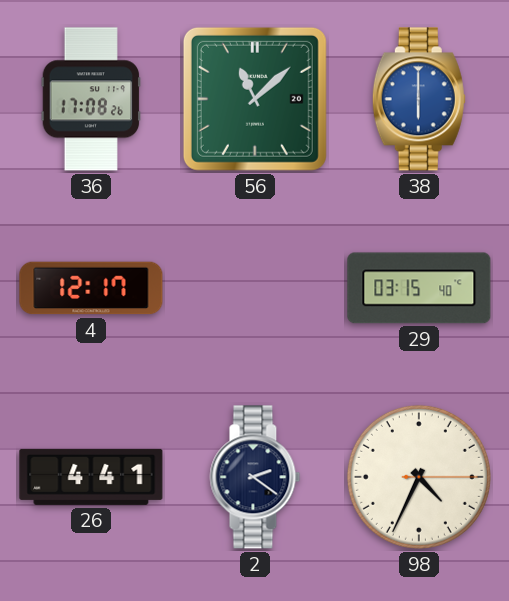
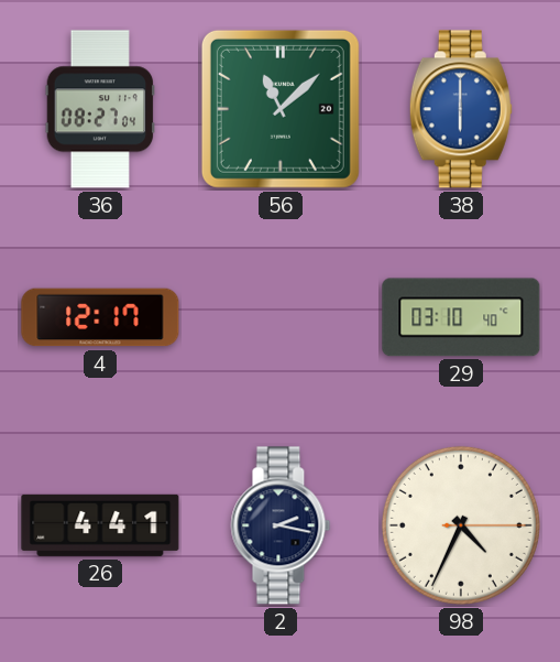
36: 17:08 -> 08:27
29: 03:15 -> 03:10
2: 2:21 -> 2:17
